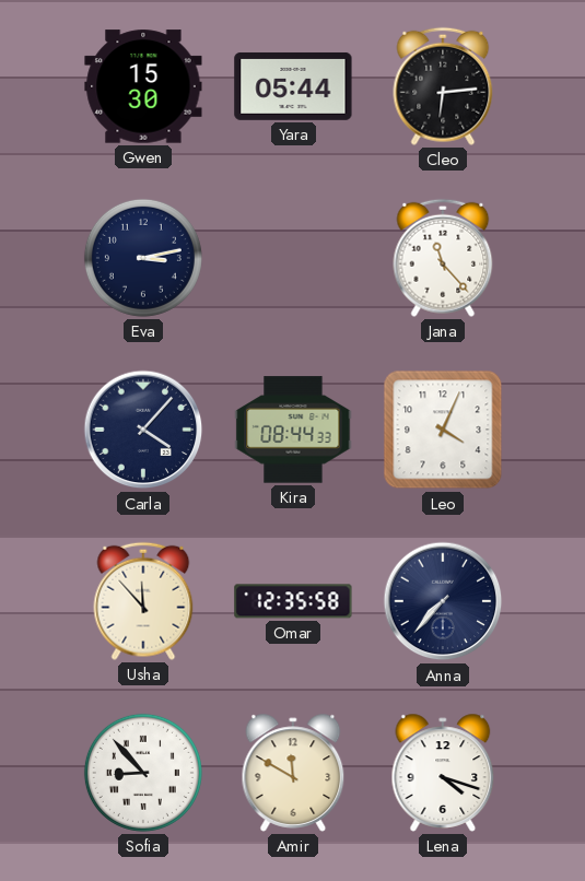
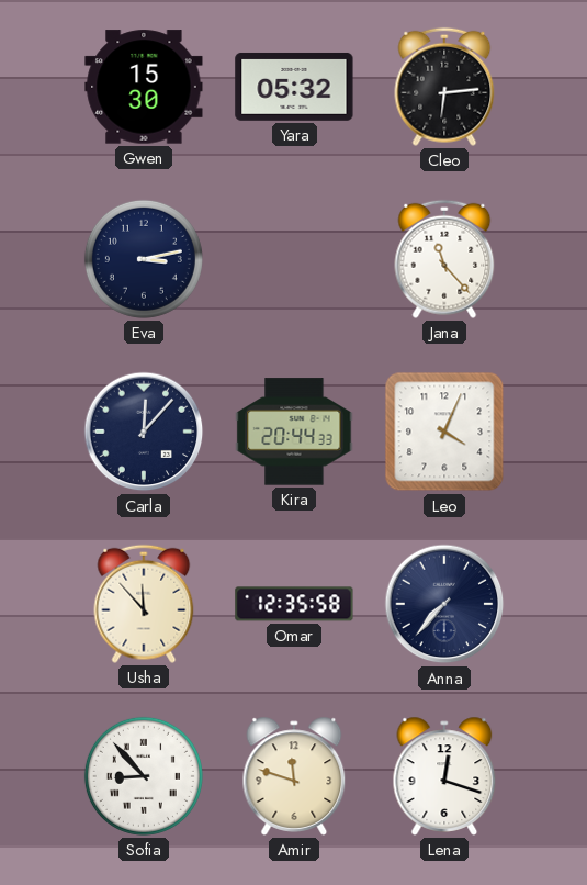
Yara: 05:44 -> 05:32
Carla: 4:07 -> 12:07
Kira: 08:44 -> 20:44
Amir: 11:50 -> 11:48
Lena: 4:18 -> 12:18
